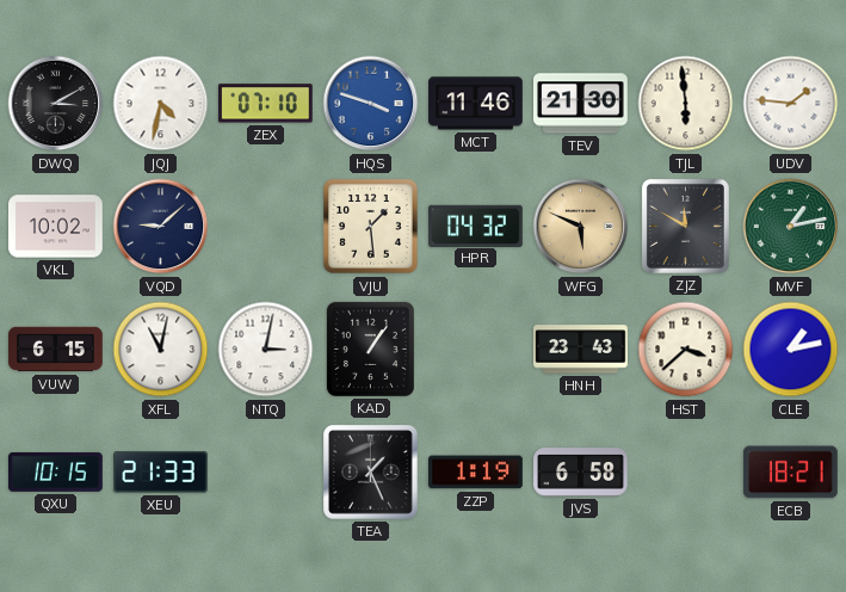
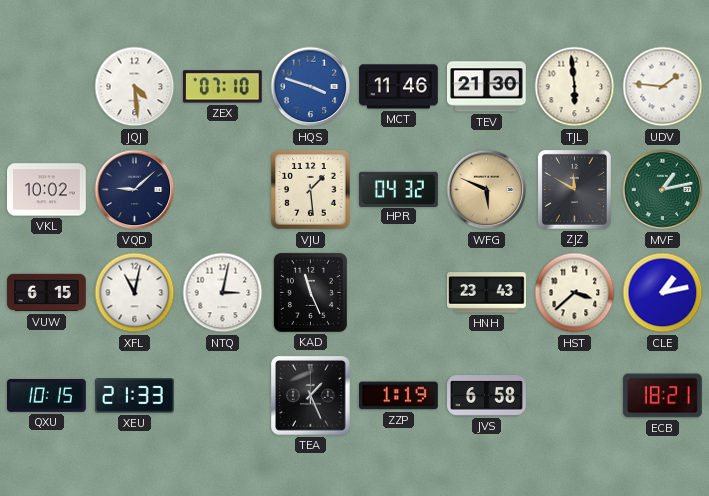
DWQ: 3:10 -> none
JQJ: 4:32 -> 4:29
KAD: 1:06 -> 11:26
